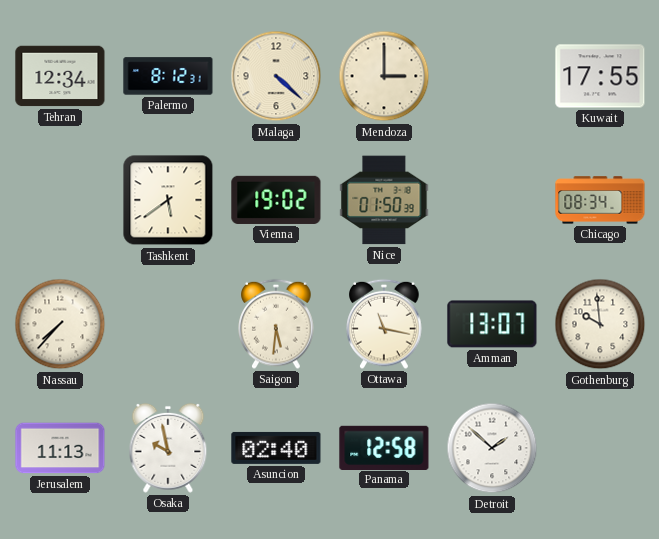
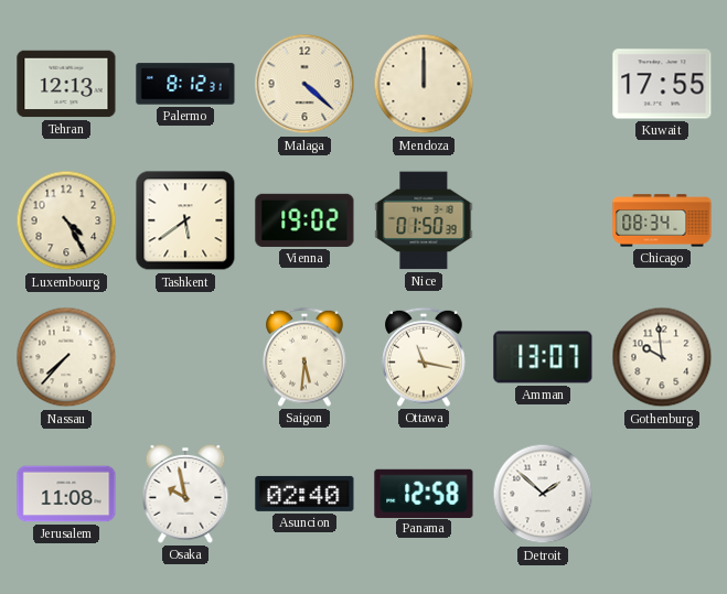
Tehran: 12:34 -> 12:13
Mendoza: 3:00 -> 12:00
Luxembourg: none -> 4:25
Jerusalem: 11:13 -> 11:08
